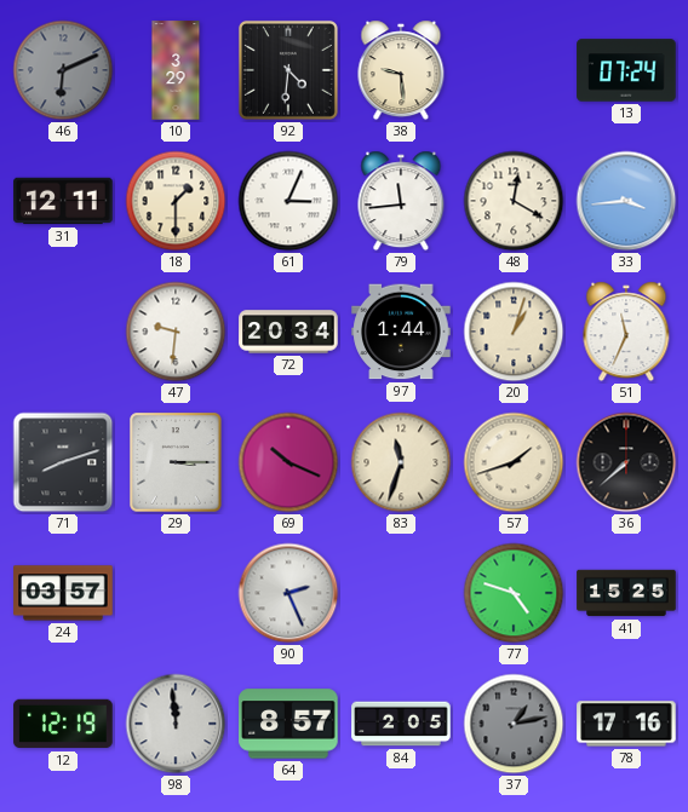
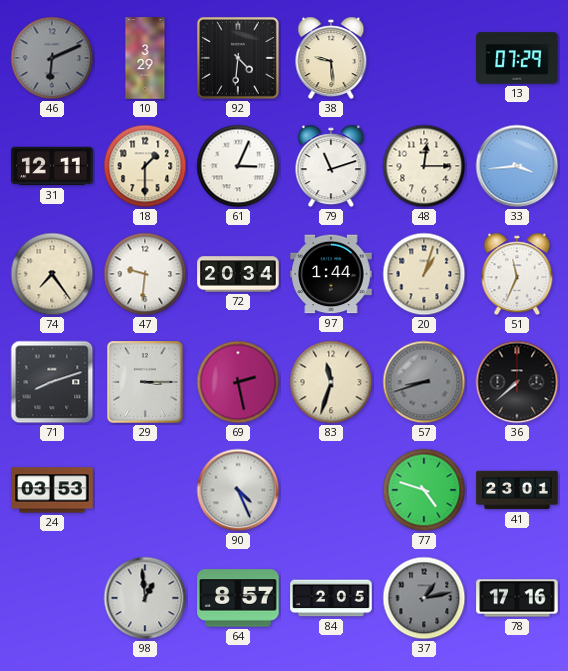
13: 07:24 -> 07:29
79: 11:44 -> 11:12
48: 12:20 -> 12:15
74: none -> 7:24
69: 10:19 -> 2:28
57: 1:42 -> 8:42
57 dial: cream -> grey
24: 03:57 -> 03:53
90: 2:26 -> 4:26
41: 15:25 -> 23:01
12: 12:19 -> none
98: 11:59 -> 12:59
